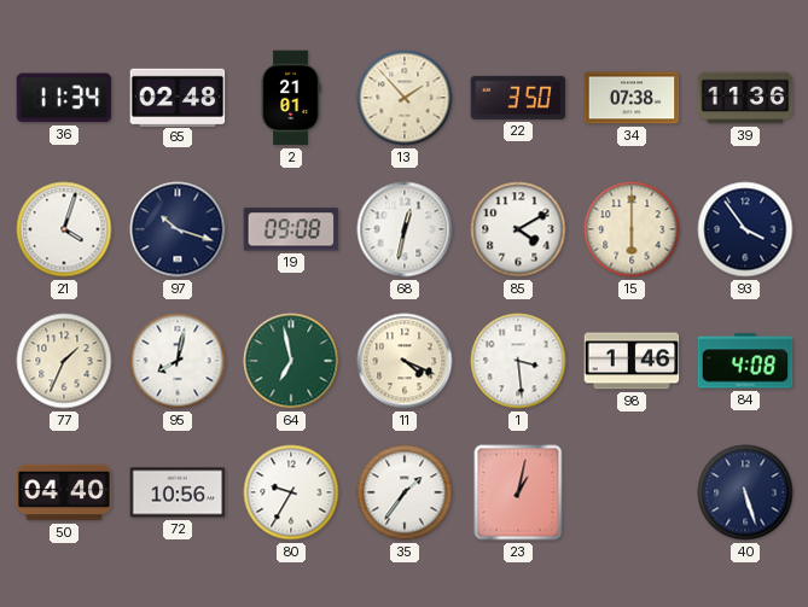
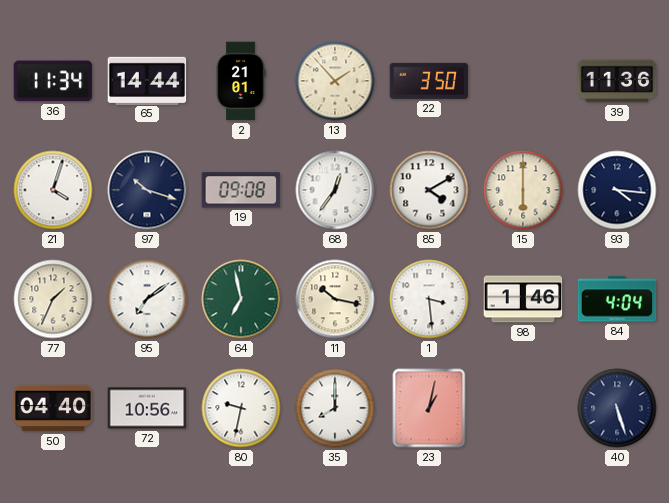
65: 02:48 -> 14:44
34: 07:38 -> none
68: 12:32 -> 12:36
93: 3:54 -> 4:16
95: 8:02 -> 7:09
11: 4:19 -> 10:17
84: 4:08 -> 4:04
80: 9:35 -> 9:32
35: 1:36 -> 8:00
